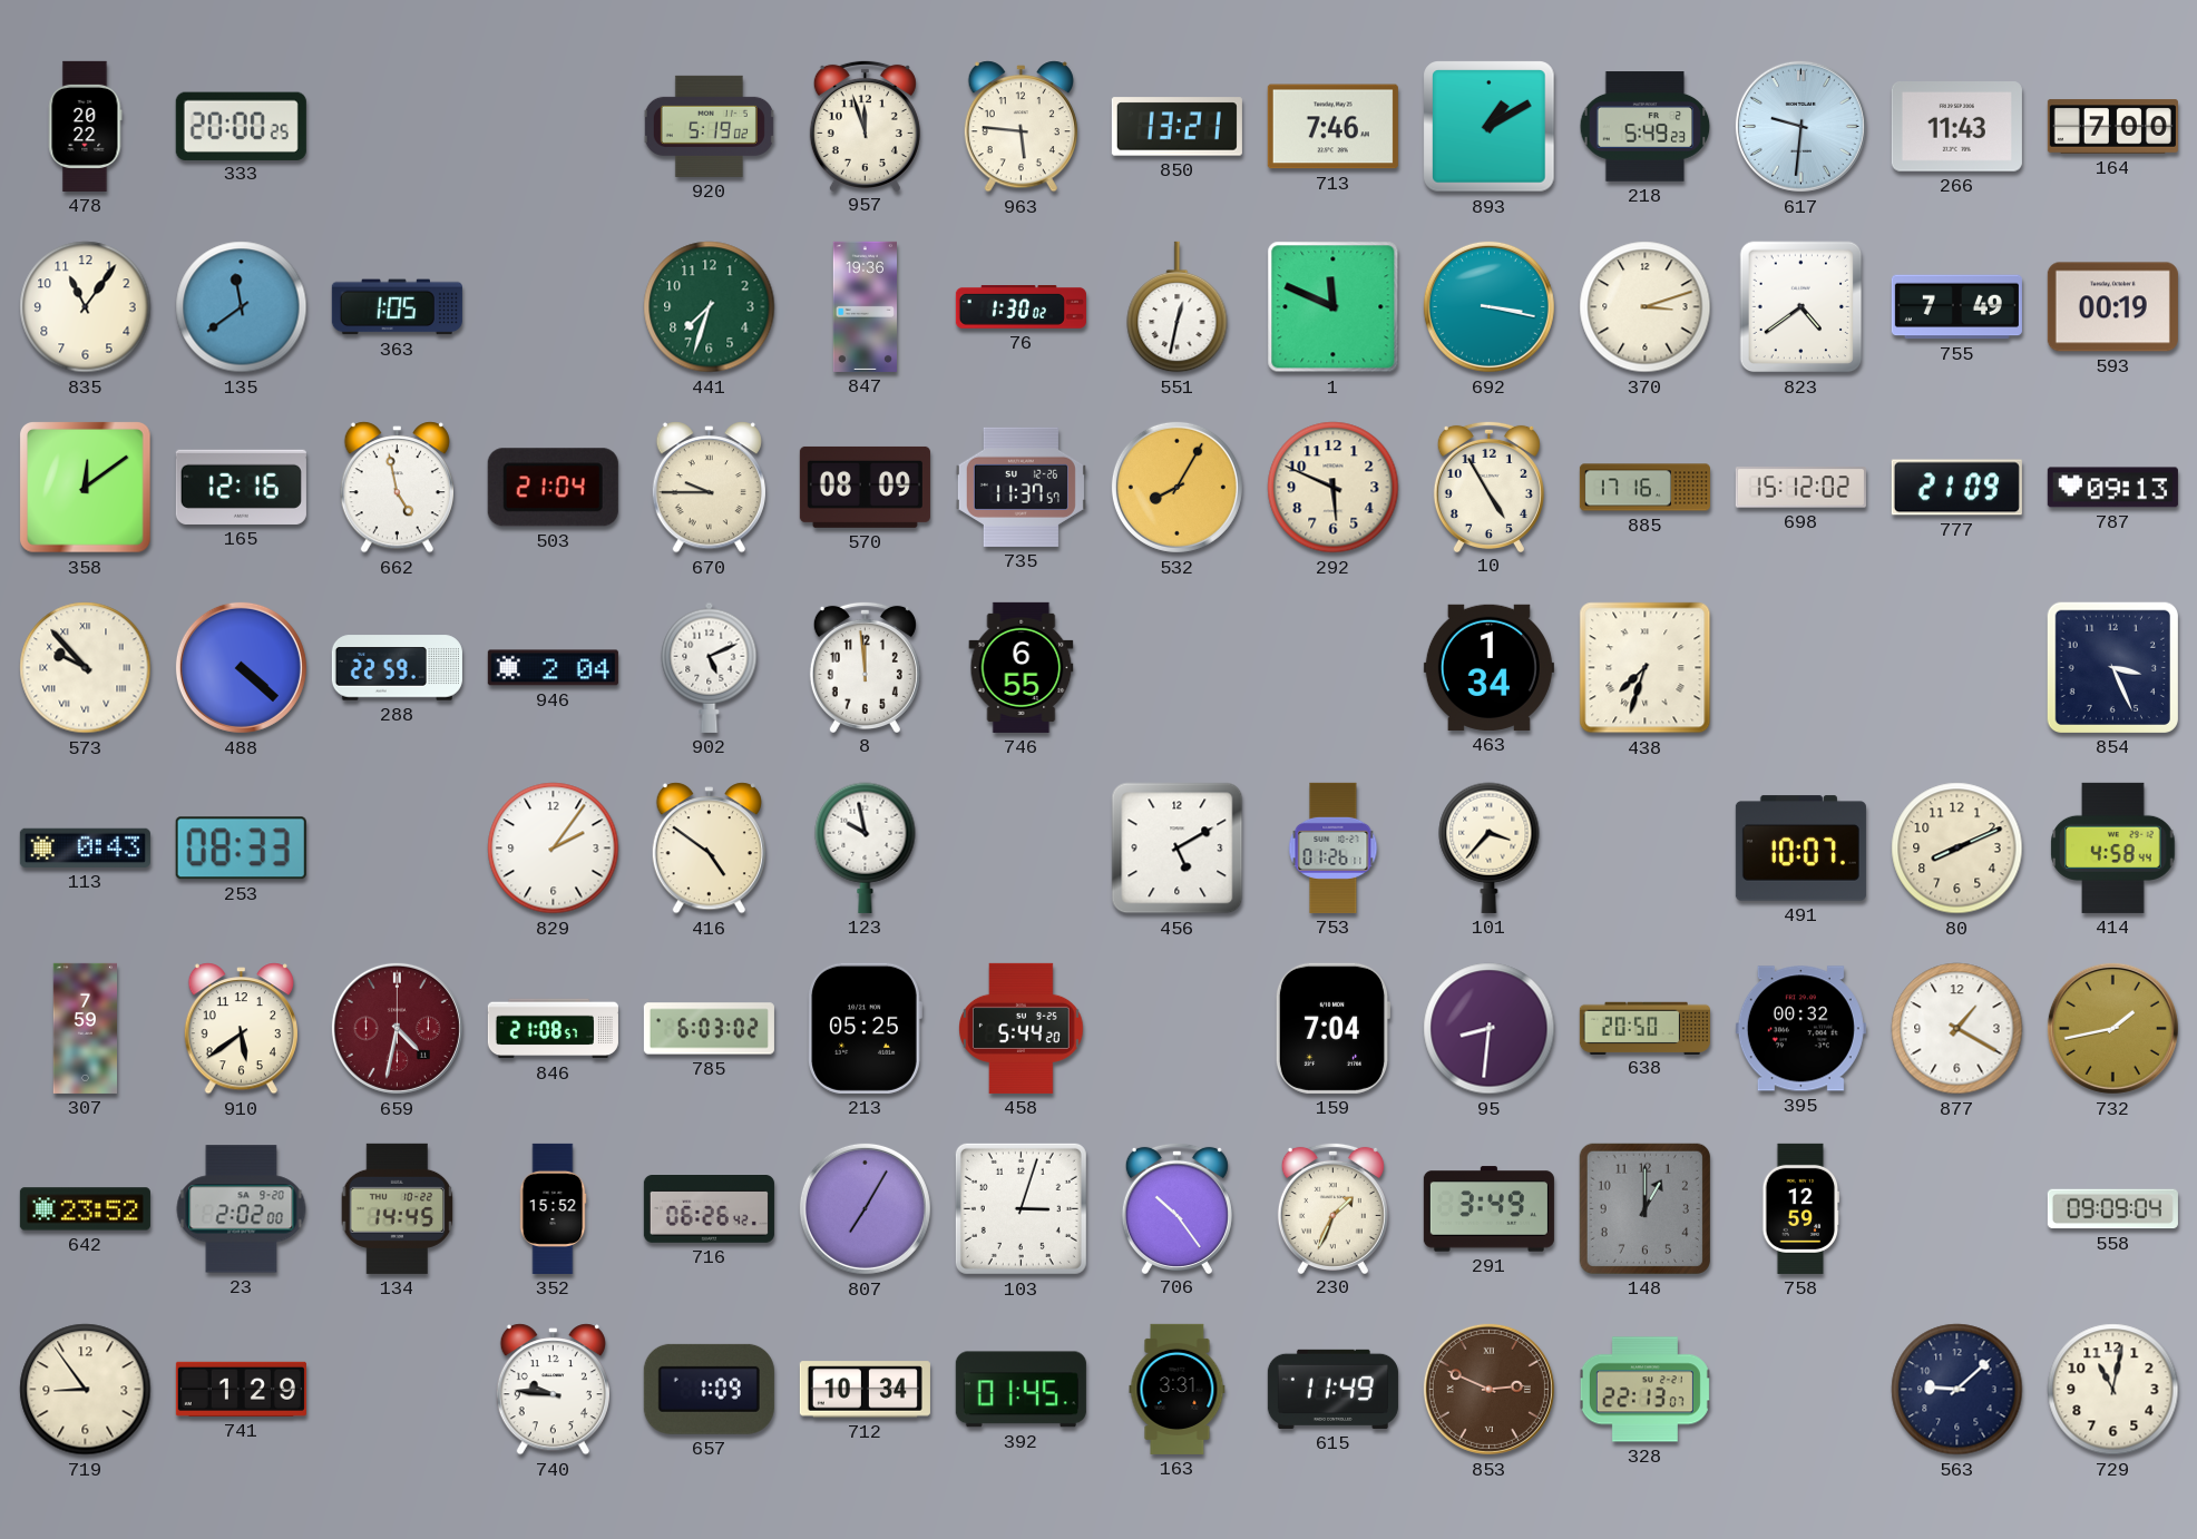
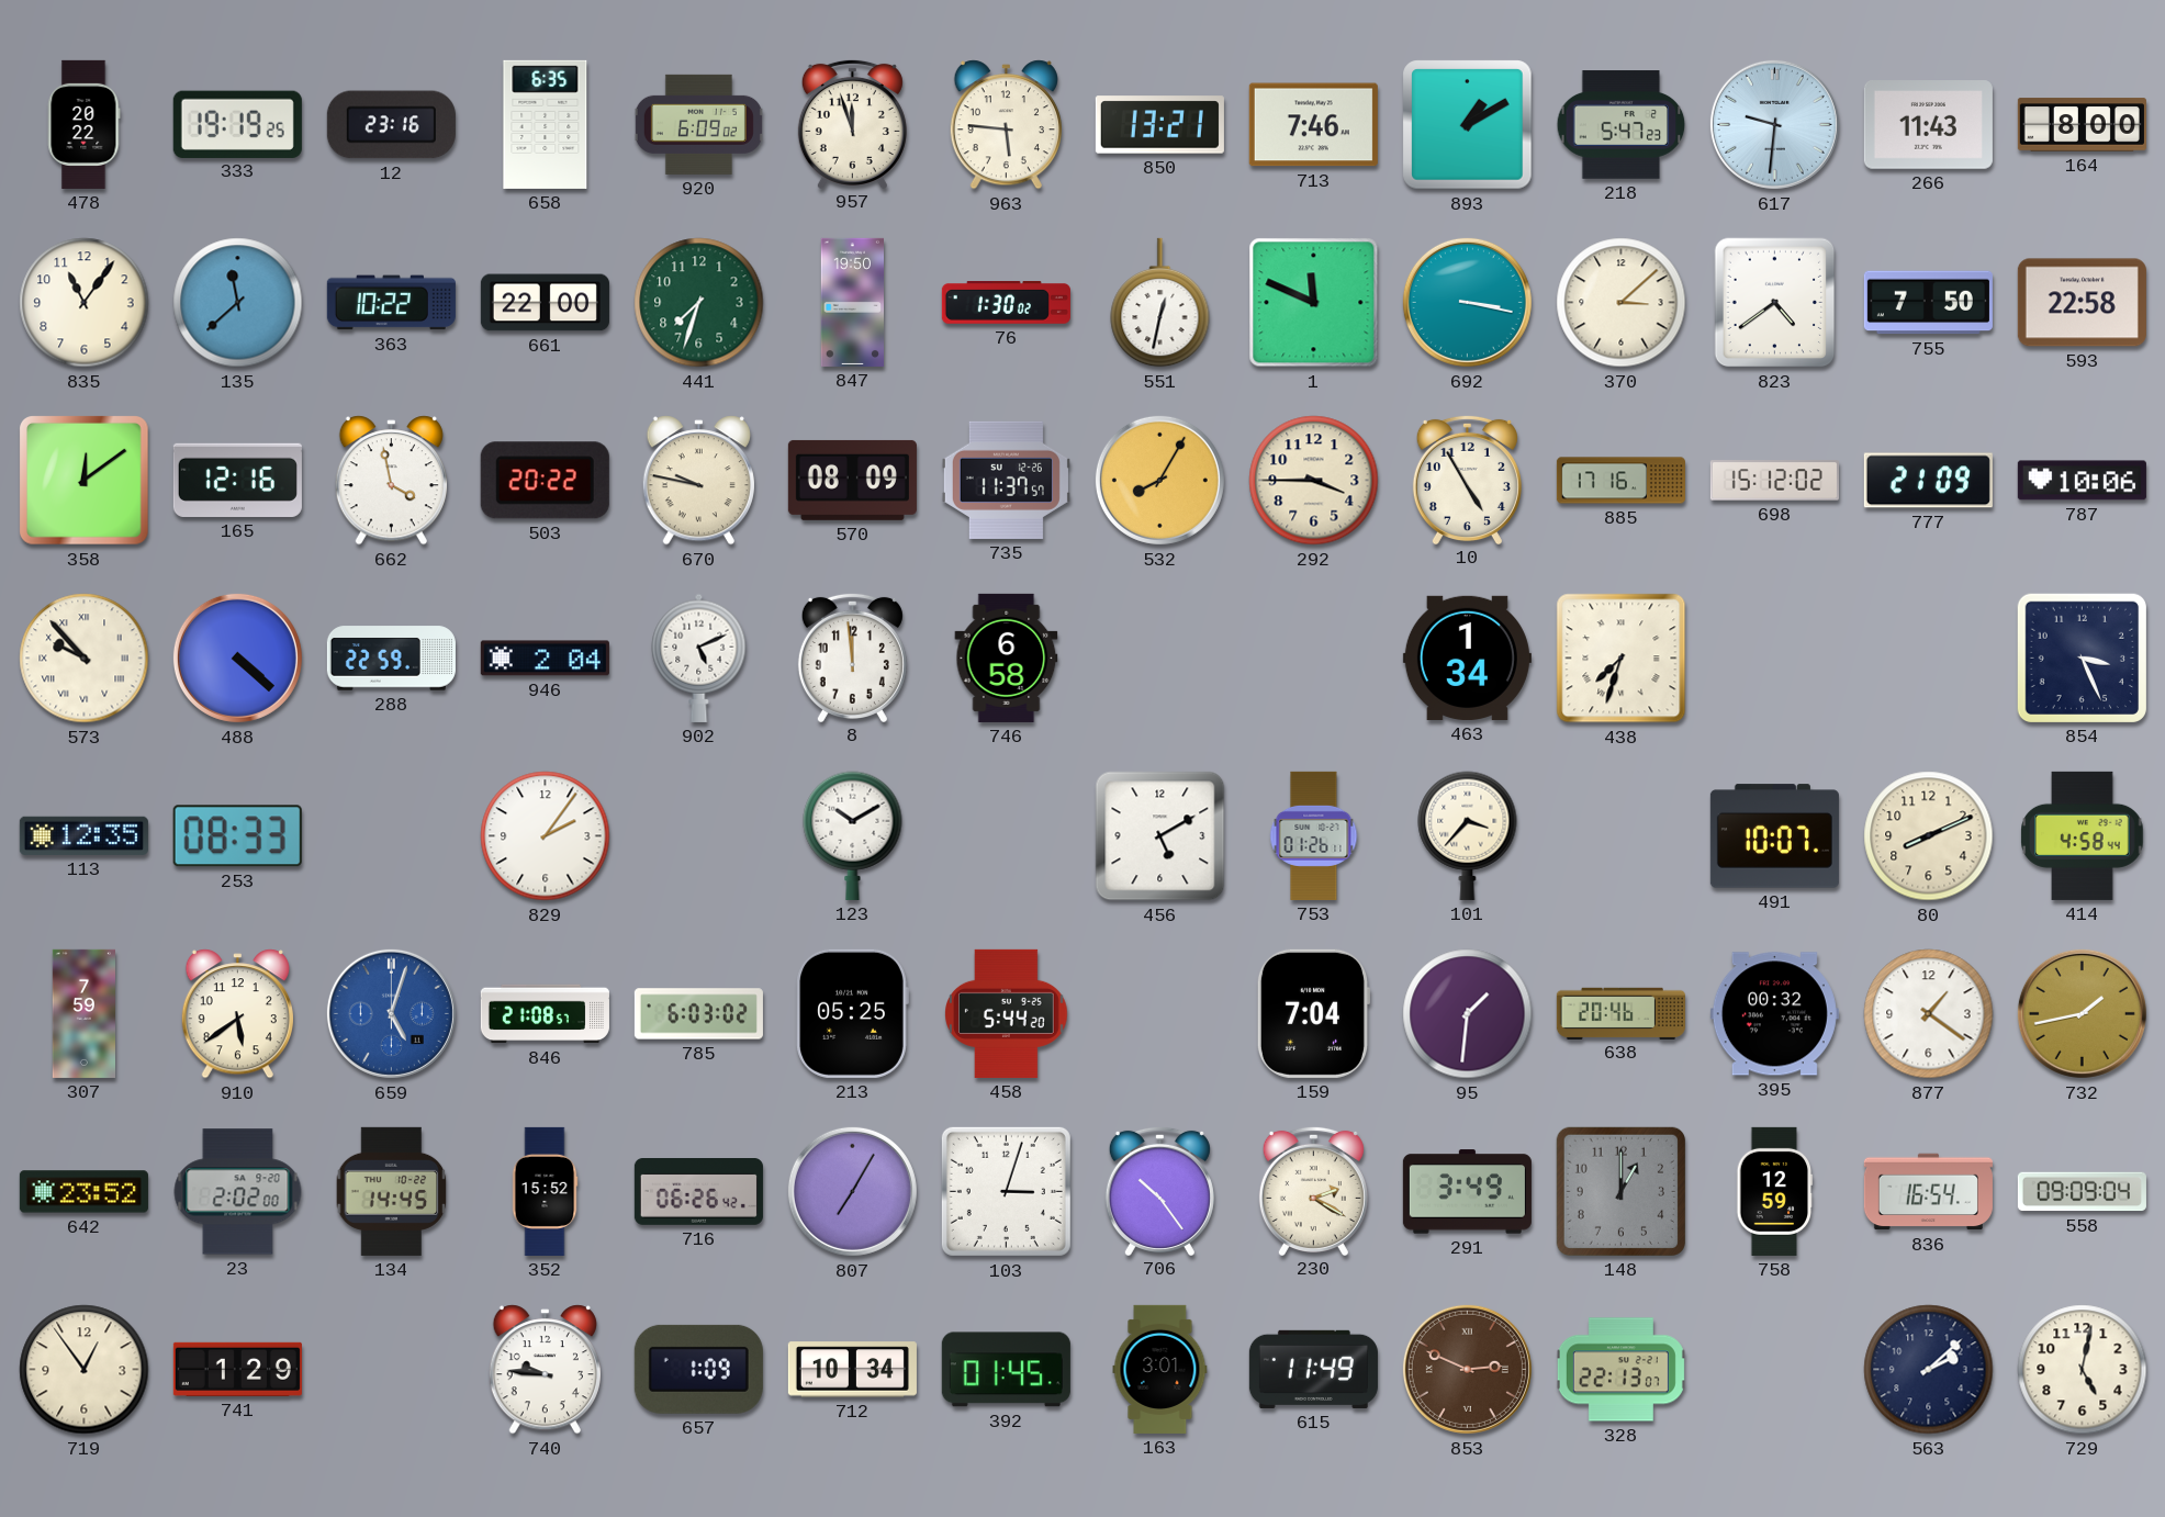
333: 20:00 -> 19:19
12: none -> 23:16
658: none -> 6:35
920: 5:19 -> 6:09
218: 5:49 -> 5:47
164: 7:00 -> 8:00
135: 11:39 -> 11:38
363: 1:05 -> 10:22
661: none -> 22:00
847: 19:36 -> 19:50
370: 3:12 -> 3:08
755: 7:49 -> 7:50
593: 00:19 -> 22:58
662: 4:58 -> 3:58
503: 21:04 -> 20:22
670: 9:45 -> 9:47
292: 5:49 -> 3:45
787: 09:13 -> 10:06
746: 6:55 -> 6:58
113: 0:43 -> 12:35
416: 4:51 -> none
123: 9:58 -> 10:10
659: 4:32 -> 5:03
659 dial: burgundy -> blue
95: 8:31 -> 1:31
638: 20:50 -> 20:46
877: 1:20 -> 1:21
230: 1:34 -> 2:20
836: none -> 16:54
719: 8:54 -> 12:54
163: 3:31 -> 3:01
563: 9:08 -> 2:08
729: 11:02 -> 5:02
